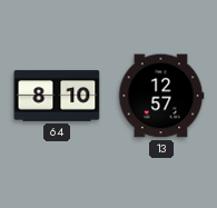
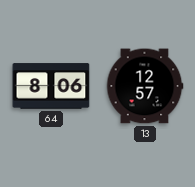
64: 8:10 -> 8:06
